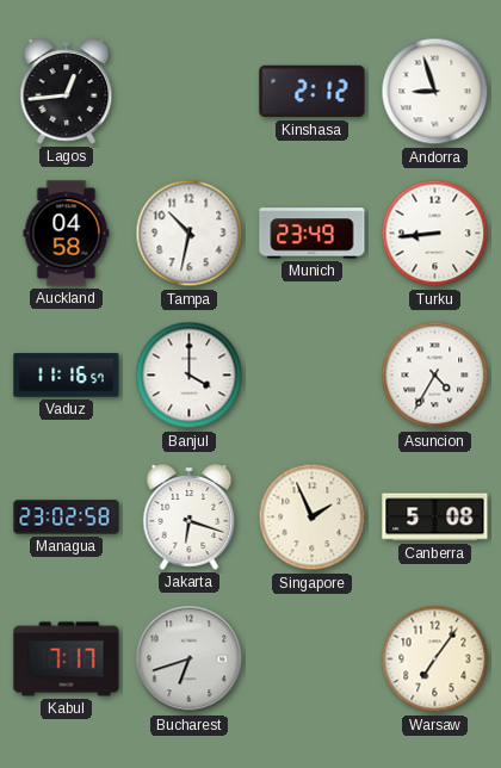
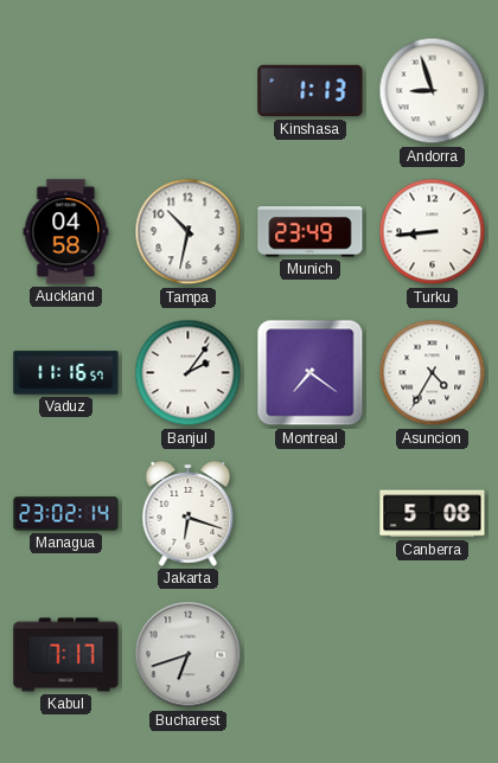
Lagos: 12:44 -> none
Kinshasa: 2:12 -> 1:13
Banjul: 4:00 -> 2:06
Montreal: none -> 7:21
Managua: 23:02:58 -> 23:02:14
Singapore: 1:56 -> none
Warsaw: 7:06 -> none
